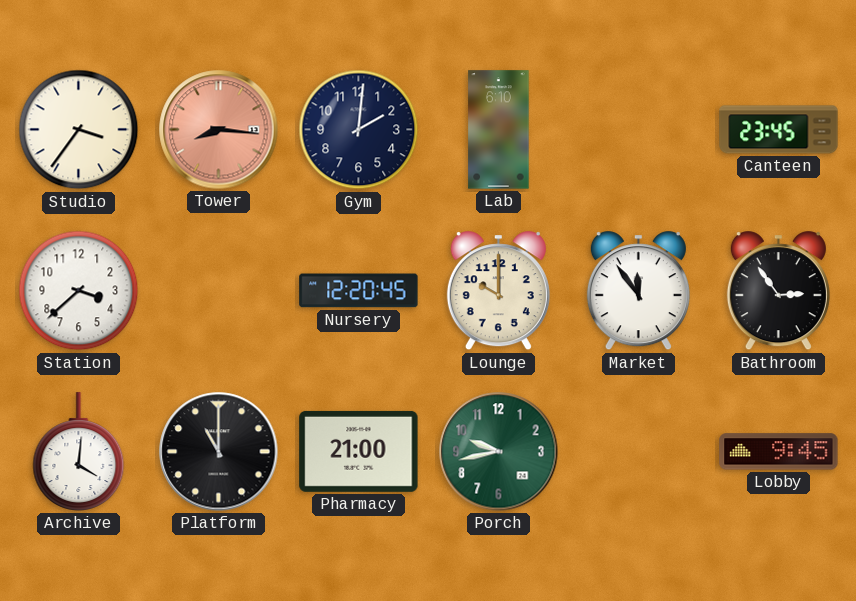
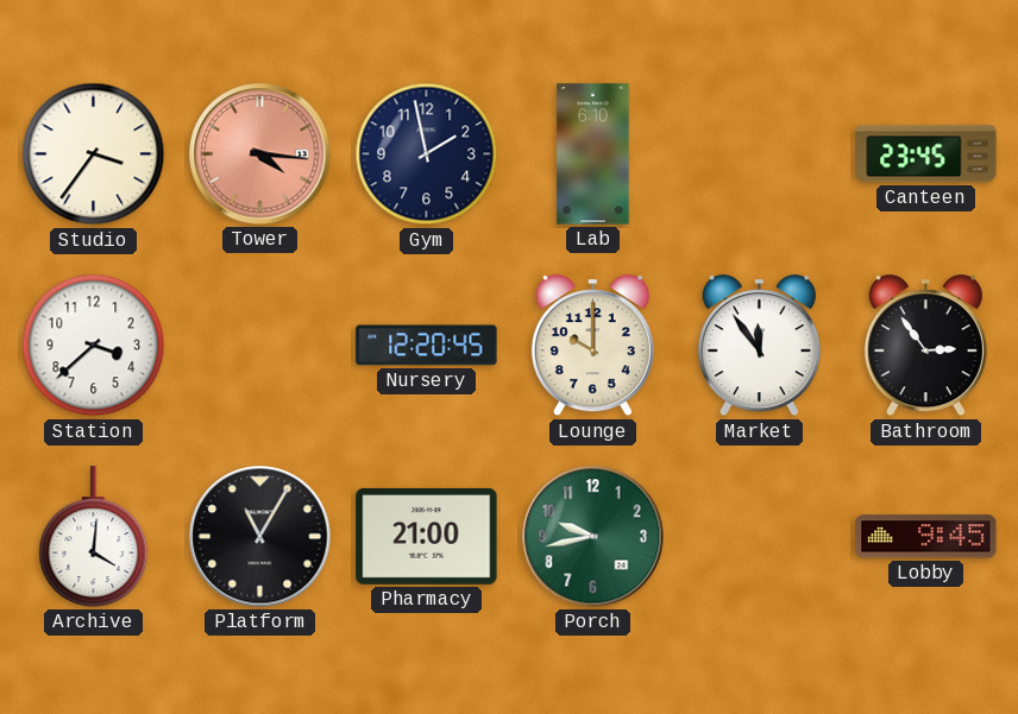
Tower: 8:16 -> 4:16
Gym: 2:01 -> 1:58
Platform: 11:00 -> 11:05
